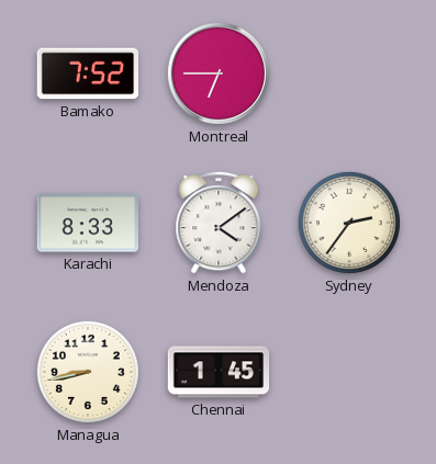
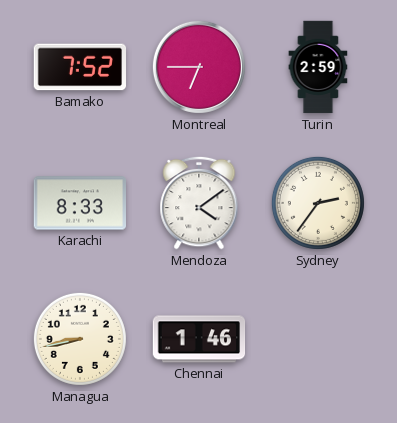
Turin: none -> 2:59
Chennai: 1:45 -> 1:46
